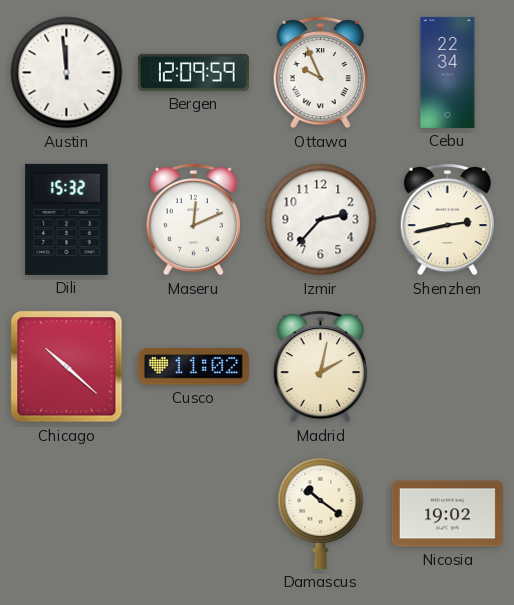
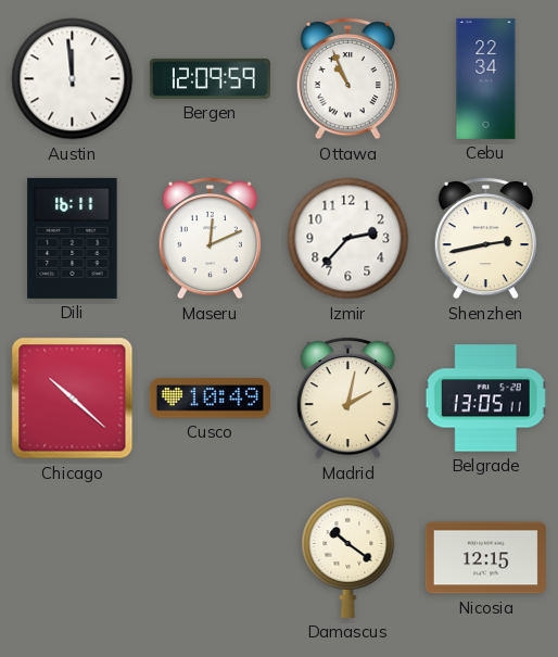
Ottawa: 9:56 -> 10:56
Dili: 15:32 -> 16:11
Cusco: 11:02 -> 10:49
Belgrade: none -> 13:05
Nicosia: 19:02 -> 12:15
